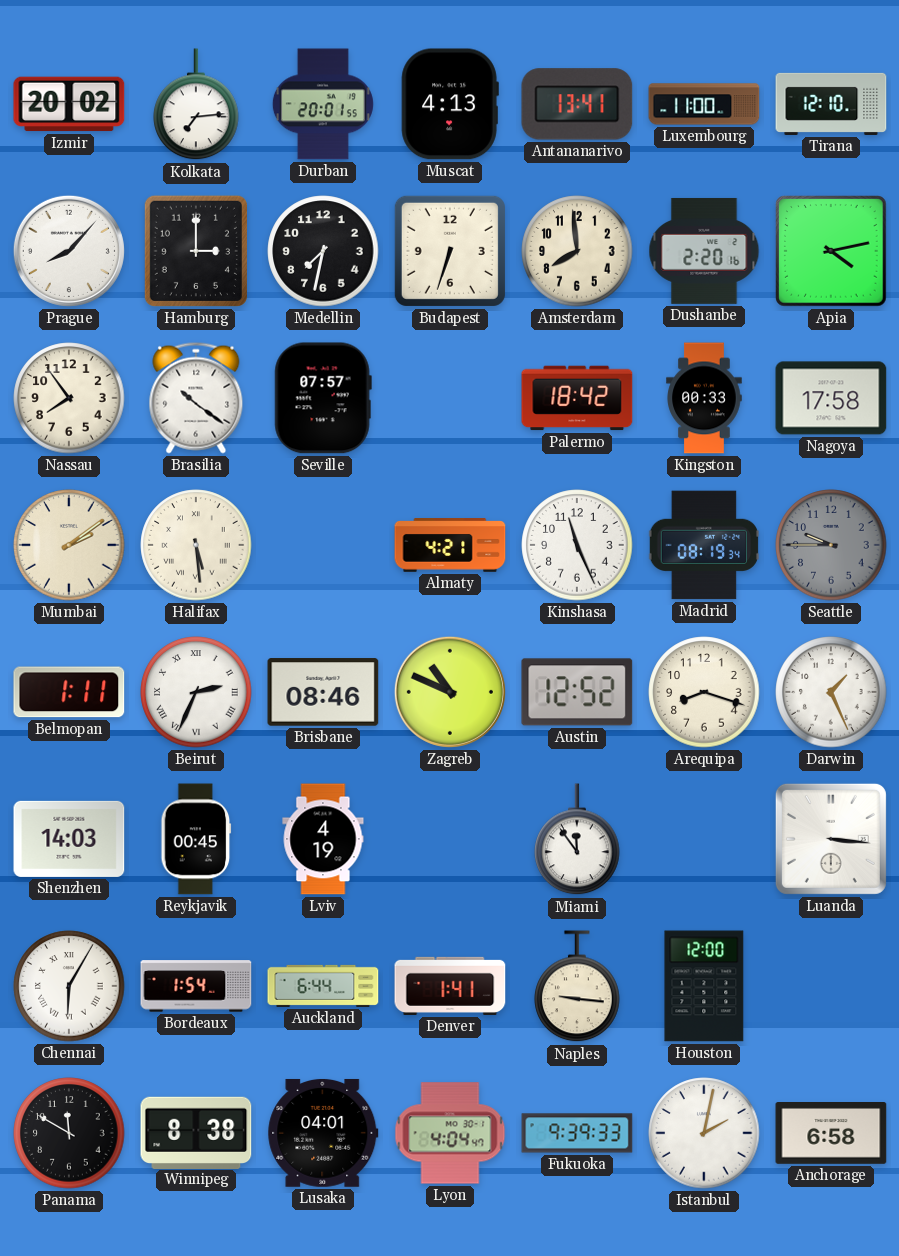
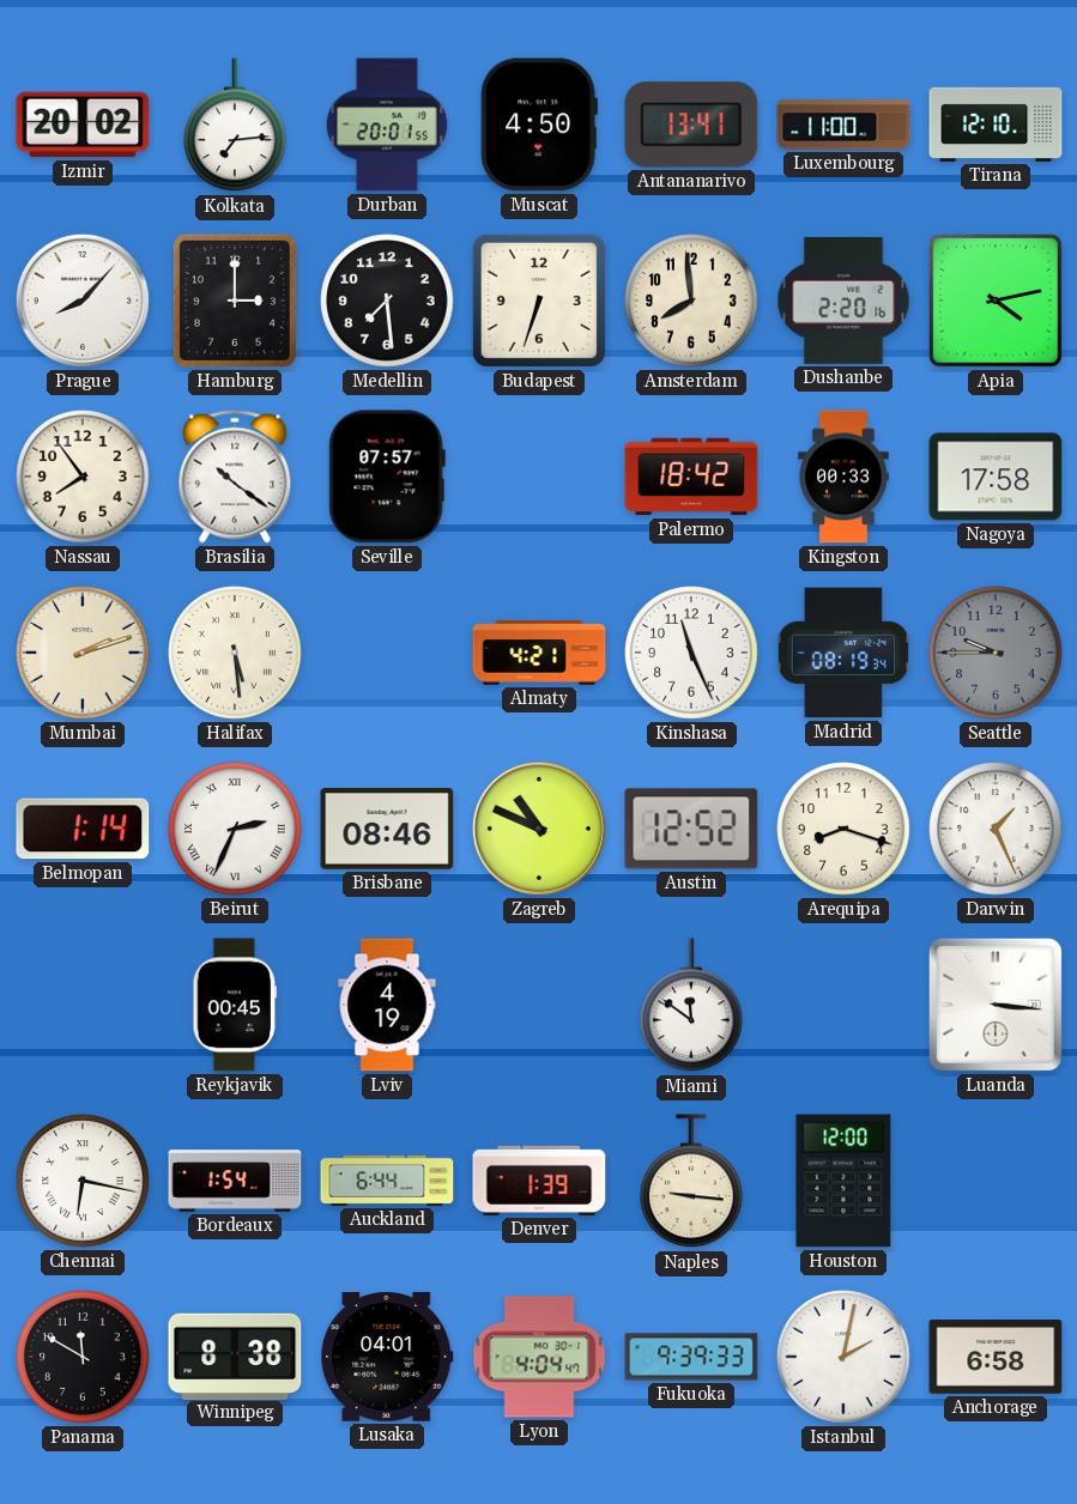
Muscat: 4:13 -> 4:50
Medellin: 7:32 -> 7:29
Mumbai: 2:09 -> 2:12
Belmopan: 1:11 -> 1:14
Shenzhen: 14:03 -> none
Miami: 11:54 -> 11:51
Chennai: 6:05 -> 6:17
Denver: 1:41 -> 1:39
